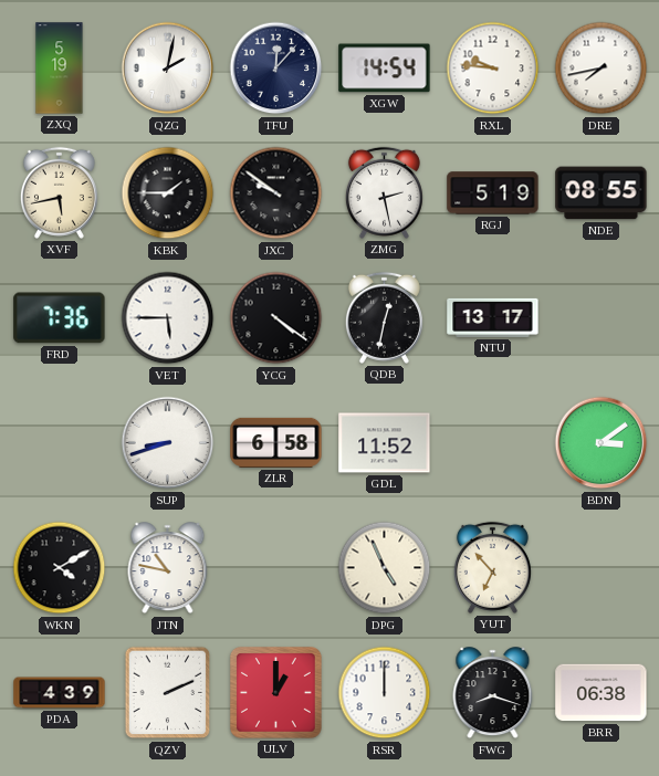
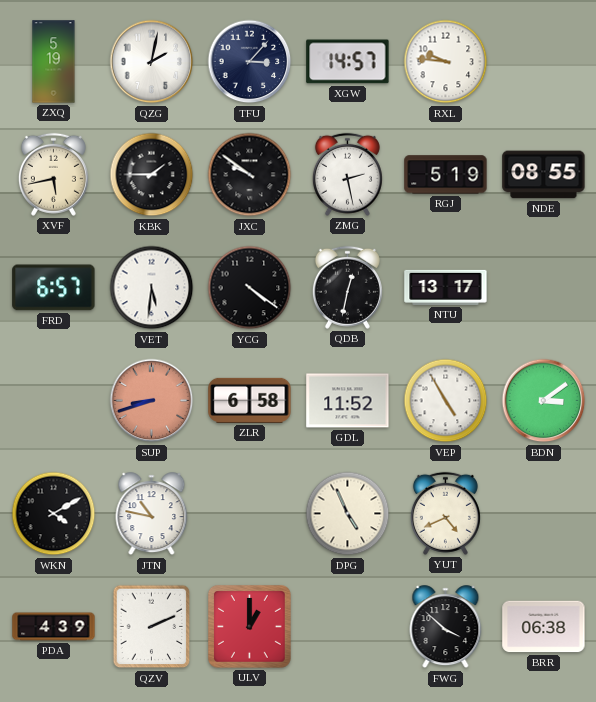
TFU: 12:07 -> 3:07
XGW: 14:54 -> 14:57
DRE: 7:43 -> none
FRD: 7:36 -> 6:57
VET: 5:45 -> 5:31
SUP dial: white -> salmon
VEP: none -> 4:55
YUT: 6:53 -> 4:41
RSR: 12:00 -> none
FWG: 8:18 -> 3:52
